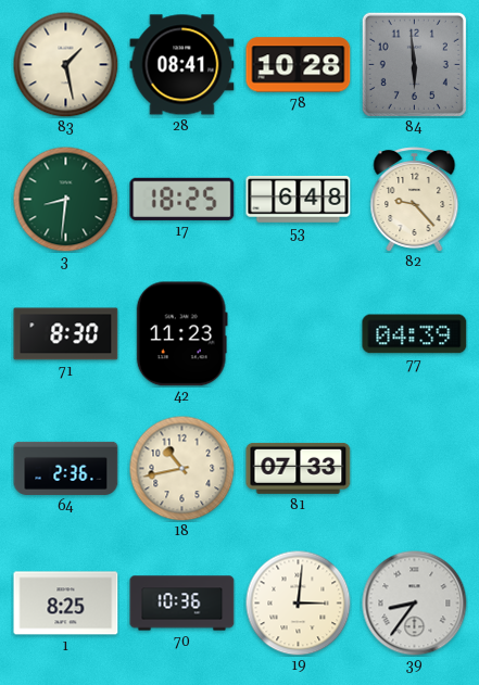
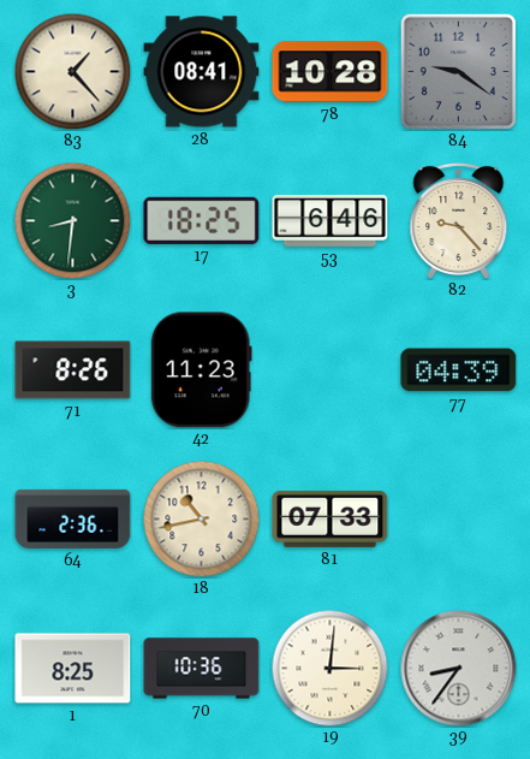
83: 1:28 -> 1:23
84: 5:59 -> 9:21
53: 6:48 -> 6:46
71: 8:30 -> 8:26
